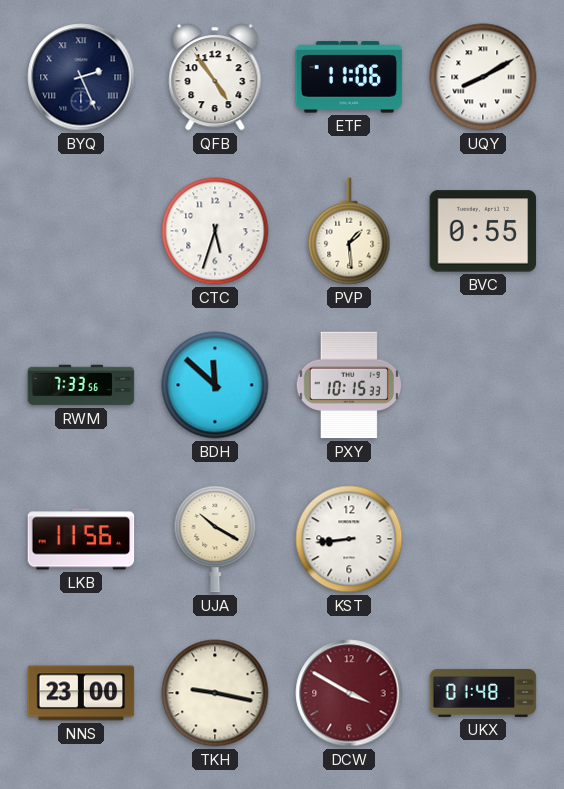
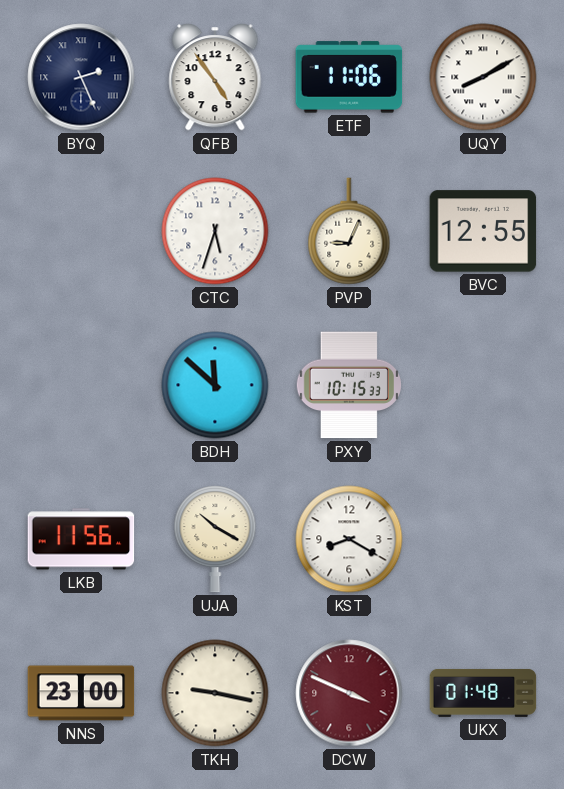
PVP: 1:29 -> 9:04
BVC: 0:55 -> 12:55
RWM: 7:33 -> none
KST: 8:44 -> 8:20
DCW: 3:50 -> 3:49
